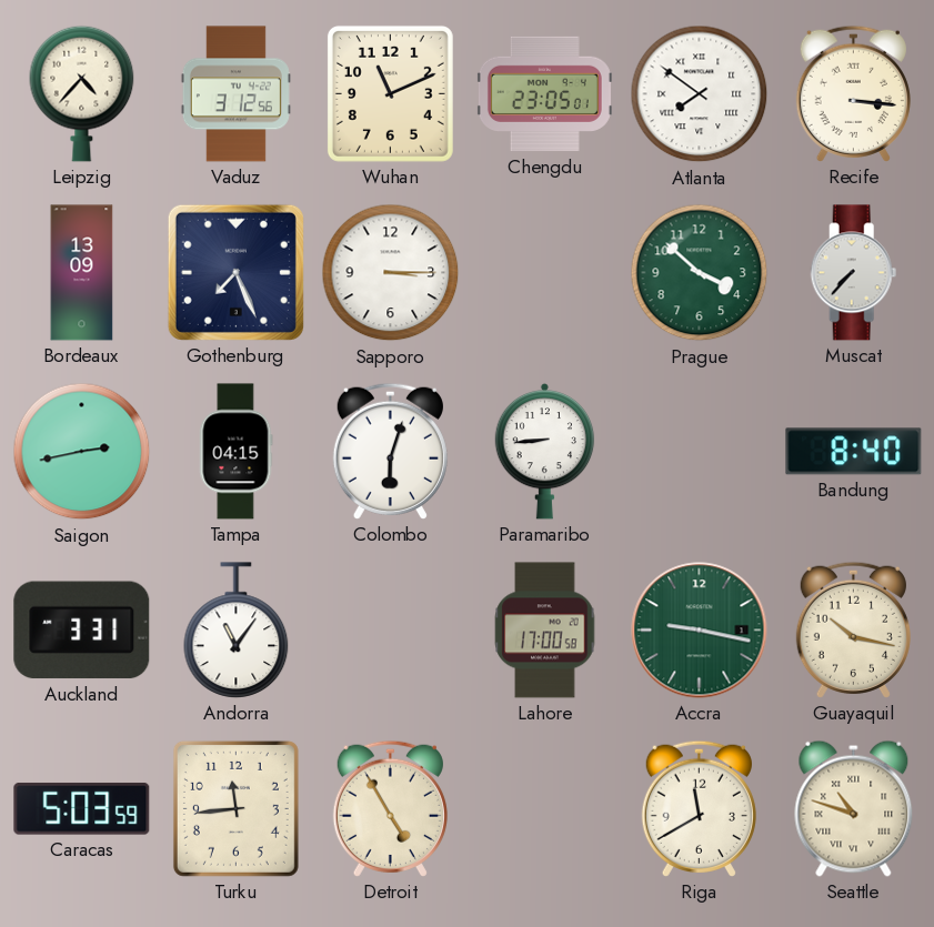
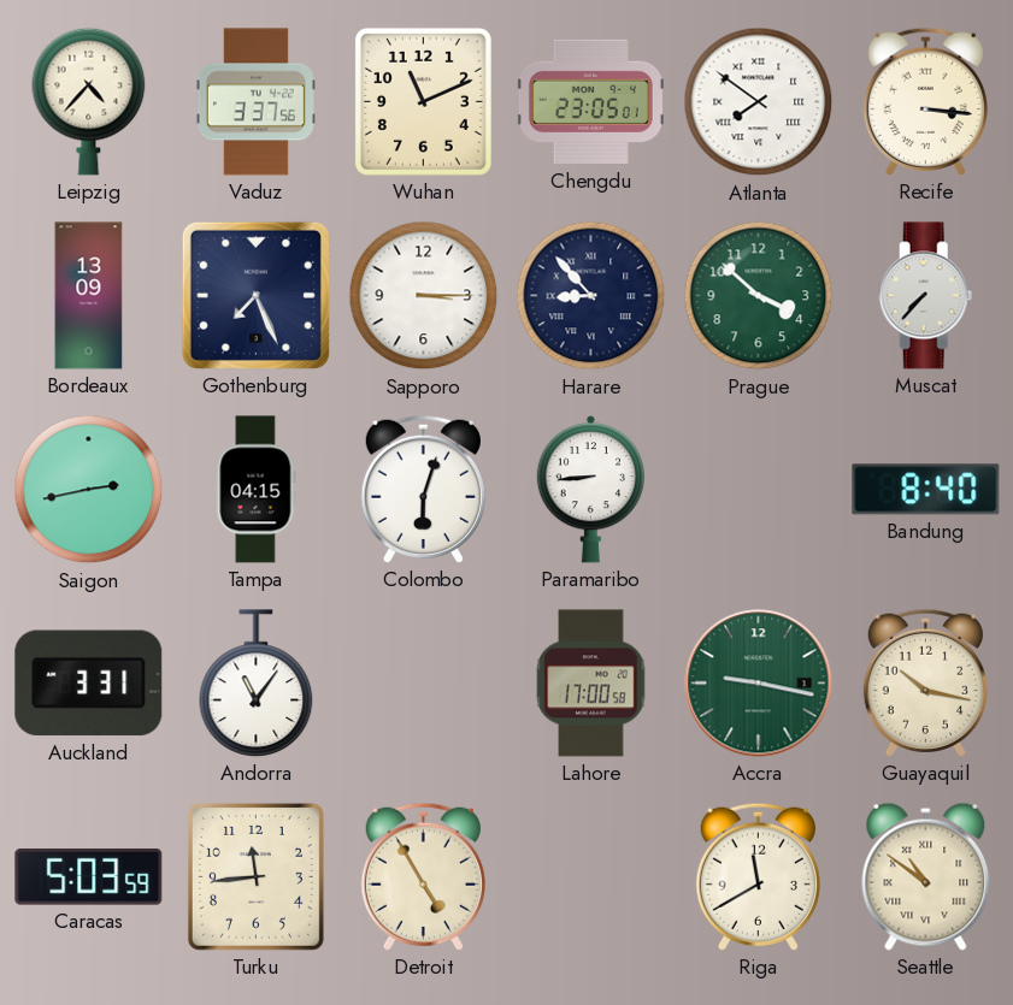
Vaduz: 3:12 -> 3:37
Harare: none -> 8:53
Seattle: 10:48 -> 10:51
